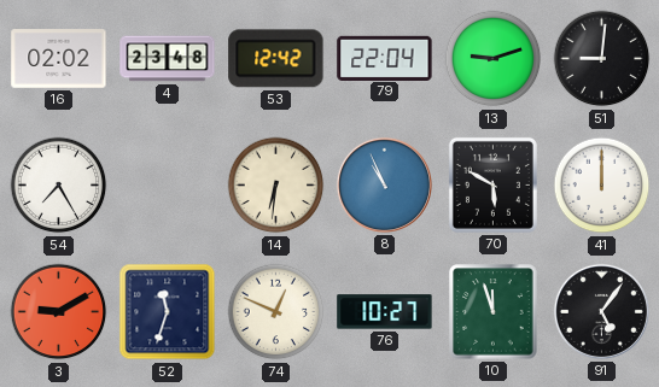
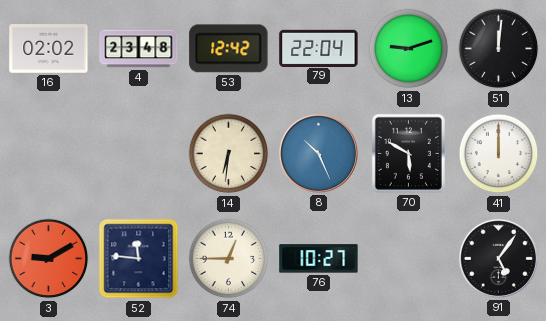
51: 9:01 -> 12:01
54: 7:25 -> none
8: 10:56 -> 10:26
52: 11:33 -> 11:46
74: 12:49 -> 12:45
10: 11:57 -> none
